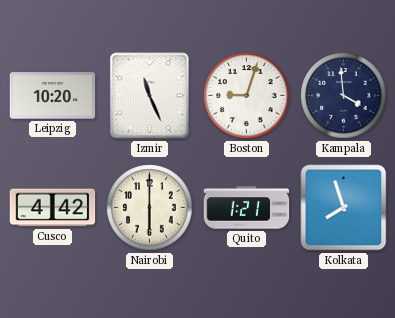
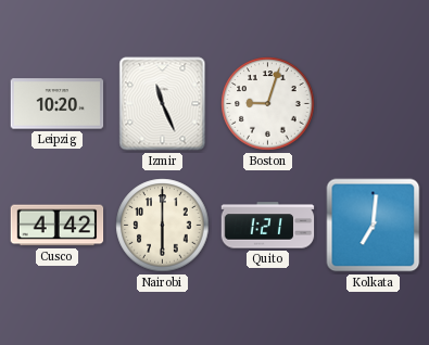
Kampala: 3:59 -> none
Kolkata: 7:57 -> 7:01
